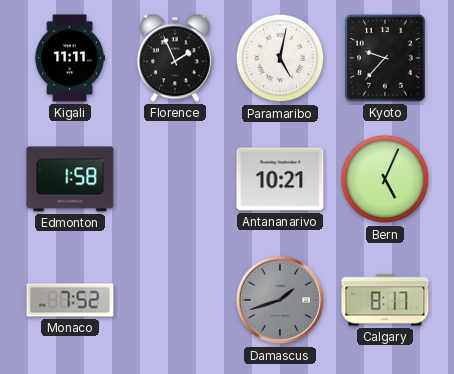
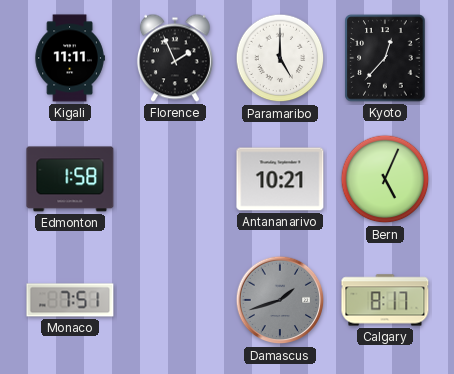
Paramaribo: 5:02 -> 5:00
Kyoto: 9:37 -> 12:37
Monaco: 7:52 -> 7:51
